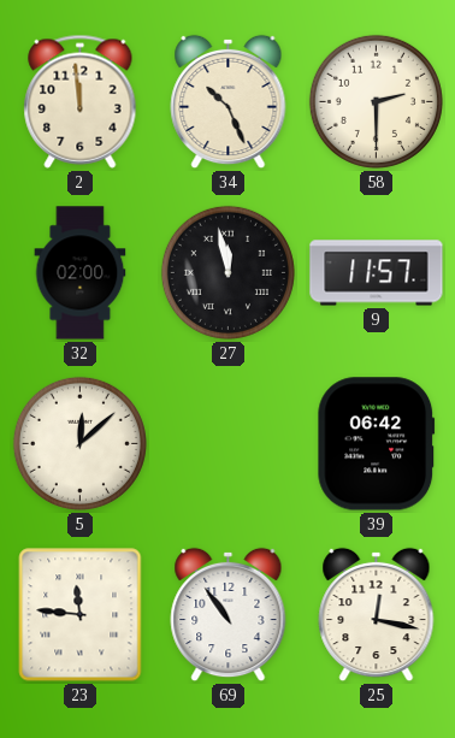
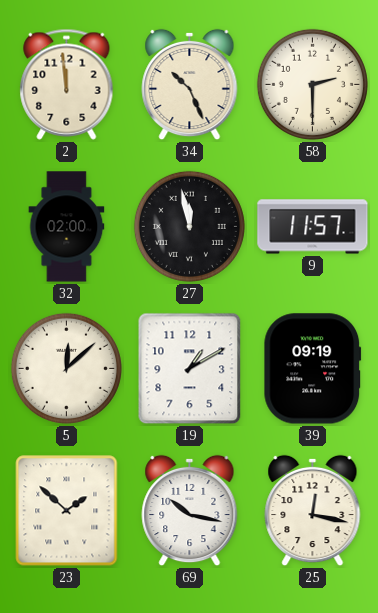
19: none -> 1:10
39: 06:42 -> 09:19
23: 11:46 -> 1:52
69: 10:54 -> 10:17
